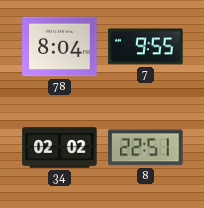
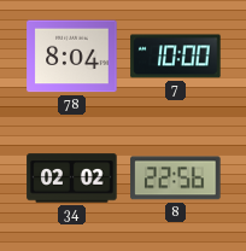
7: 9:55 -> 10:00
8: 22:51 -> 22:56
